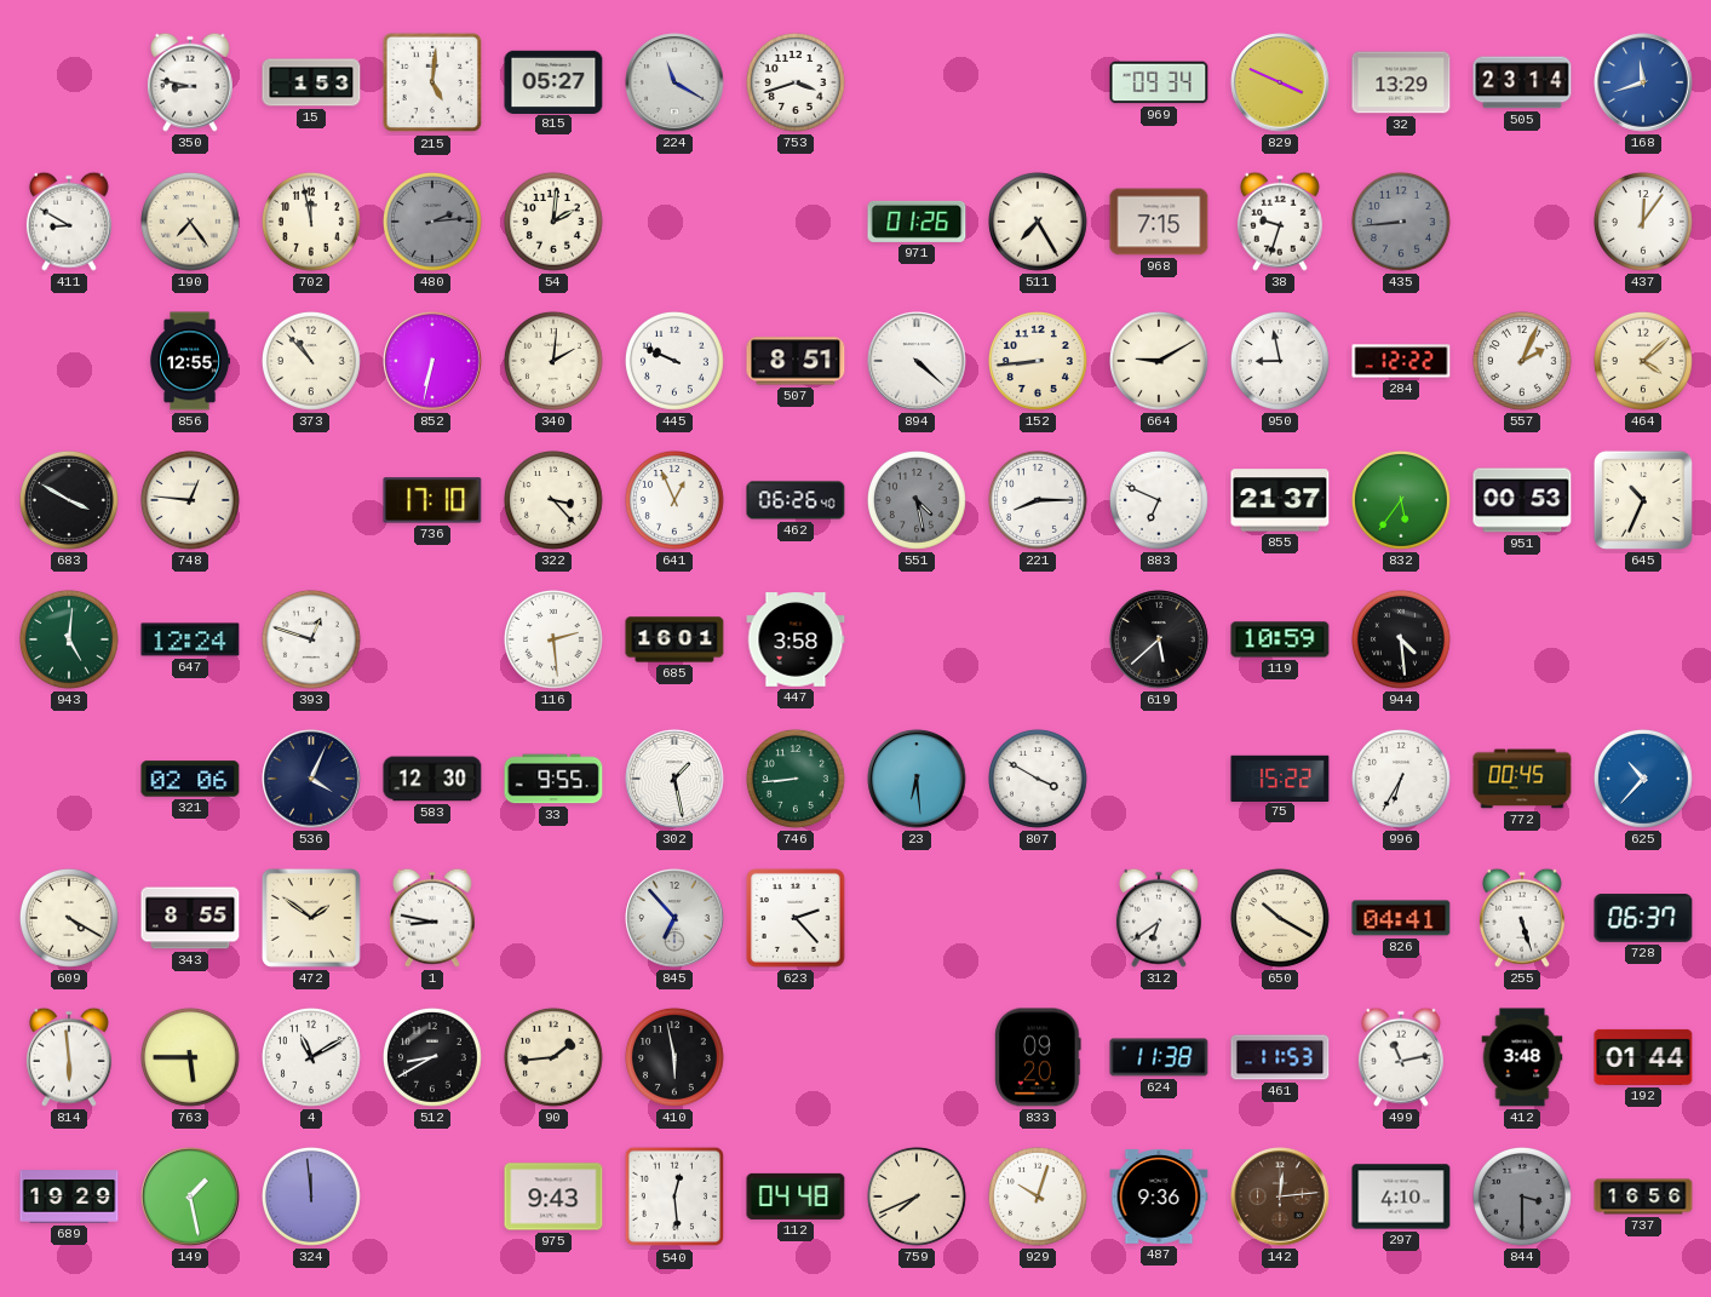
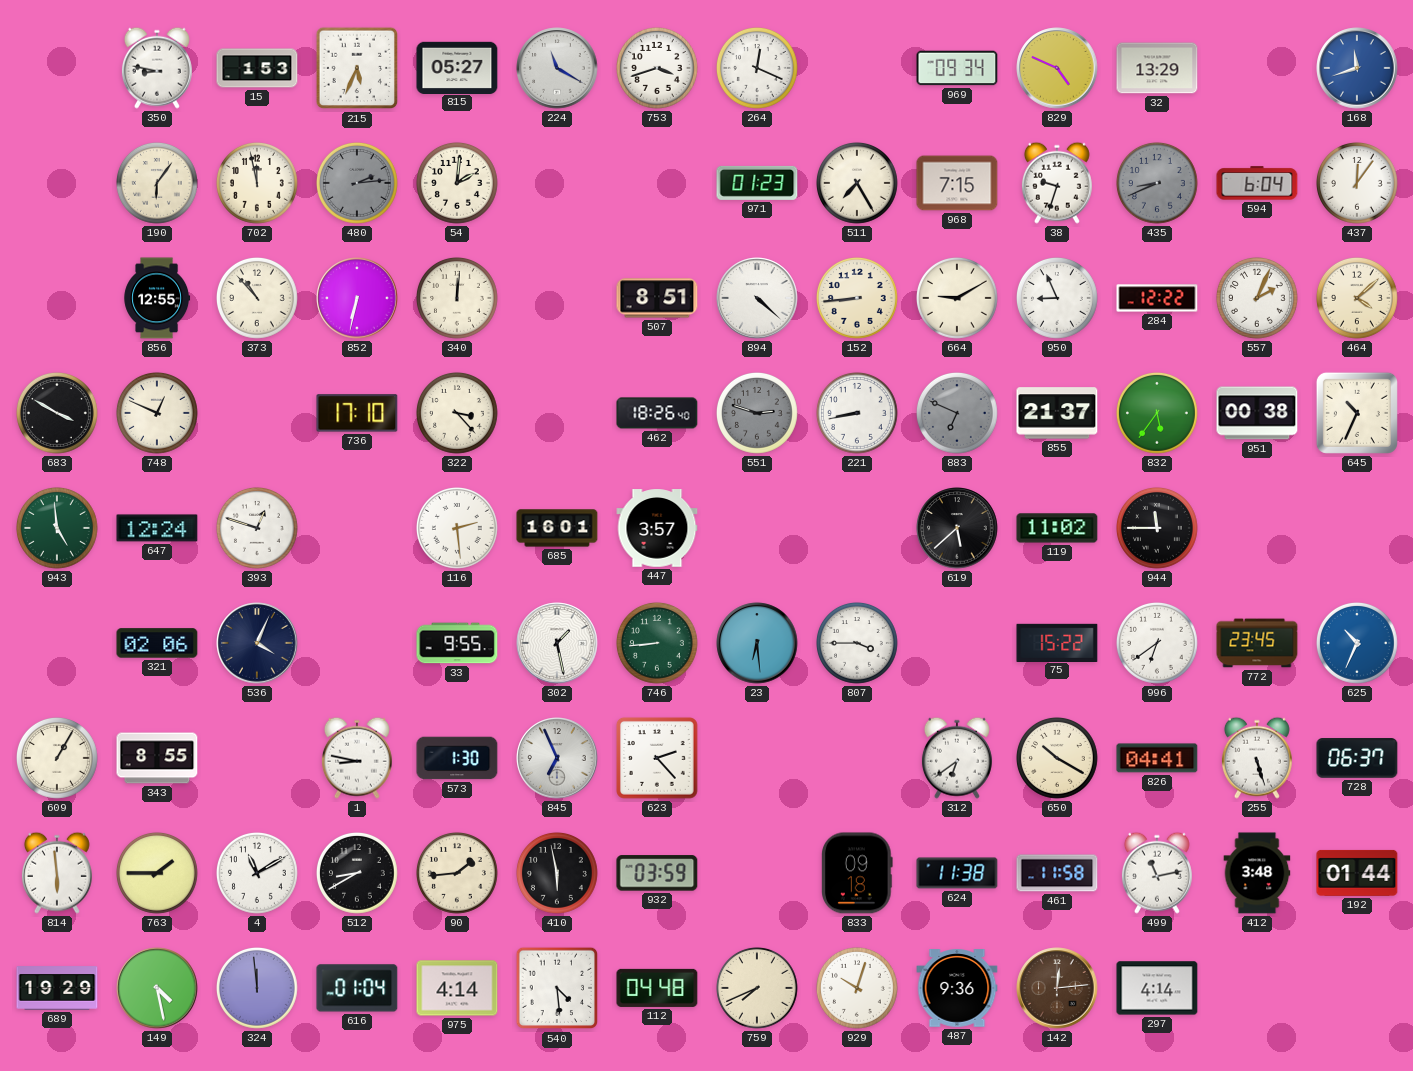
215: 5:01 -> 5:34
264: none -> 12:19
829: 3:49 -> 4:49
505: 23:14 -> none
411: 8:50 -> none
190: 7:24 -> 6:06
971: 01:26 -> 01:23
435: 8:44 -> 8:41
594: none -> 6:04
340: 2:01 -> 12:01
445: 9:49 -> none
950: 8:58 -> 8:56
748: 12:46 -> 12:49
641: 12:56 -> none
462: 06:26 -> 18:26
551: 4:28 -> 2:48
221: 8:15 -> 8:43
883 dial: white -> grey
951: 00:53 -> 00:38
943: 5:01 -> 4:59
447: 3:58 -> 3:57
119: 10:59 -> 11:02
944: 4:29 -> 11:45
583: 12:30 -> none
807: 3:50 -> 3:45
996: 6:35 -> 6:39
772: 00:45 -> 23:45
625: 10:37 -> 10:34
609: 4:20 -> 1:05
472: 1:51 -> none
573: none -> 1:30
845: 6:53 -> 6:56
763: 5:45 -> 1:45
932: none -> 03:59
833: 09:20 -> 09:18
461: 11:53 -> 11:58
149: 1:28 -> 4:28
616: none -> 01:04
975: 9:43 -> 4:14
540: 12:29 -> 4:29
297: 4:10 -> 4:14
844: 3:30 -> none
737: 16:56 -> none
